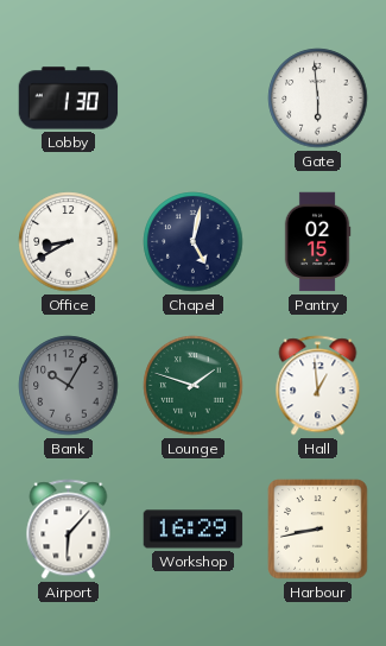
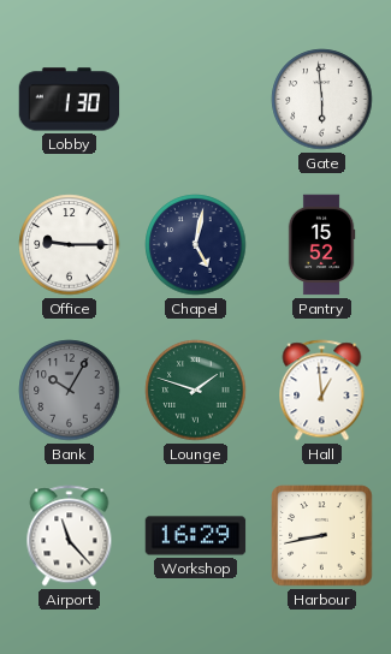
Office: 8:40 -> 9:15
Pantry: 02:15 -> 15:52
Airport: 6:07 -> 11:23
